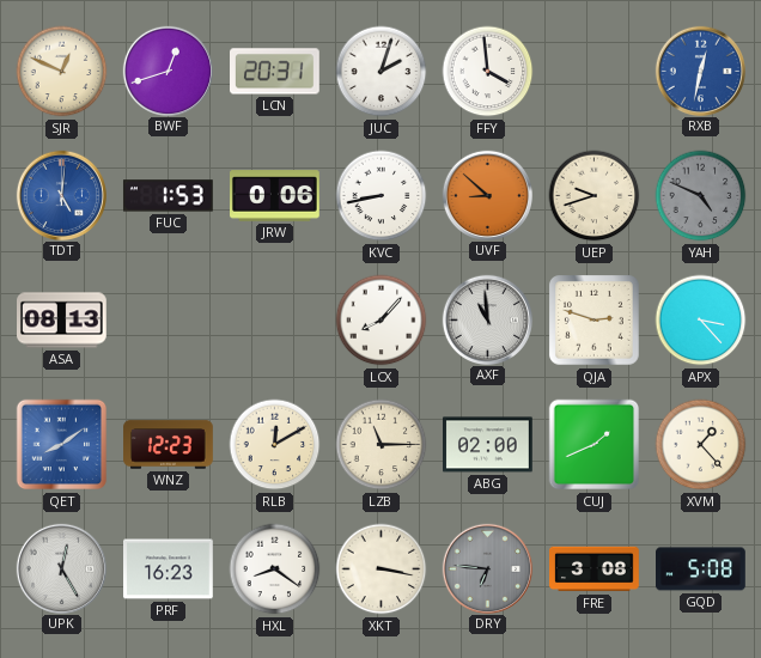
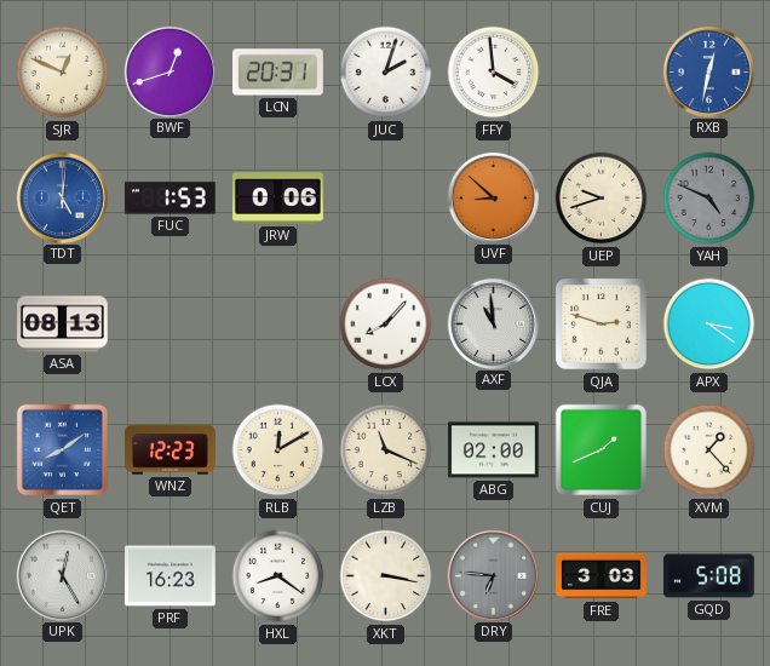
KVC: 8:43 -> none
APX: 3:23 -> 3:21
LZB: 11:15 -> 11:19
FRE: 3:08 -> 3:03
